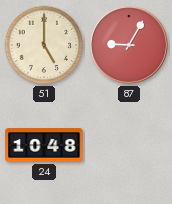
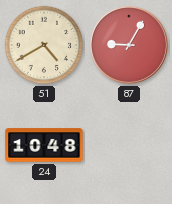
51: 5:00 -> 4:40
